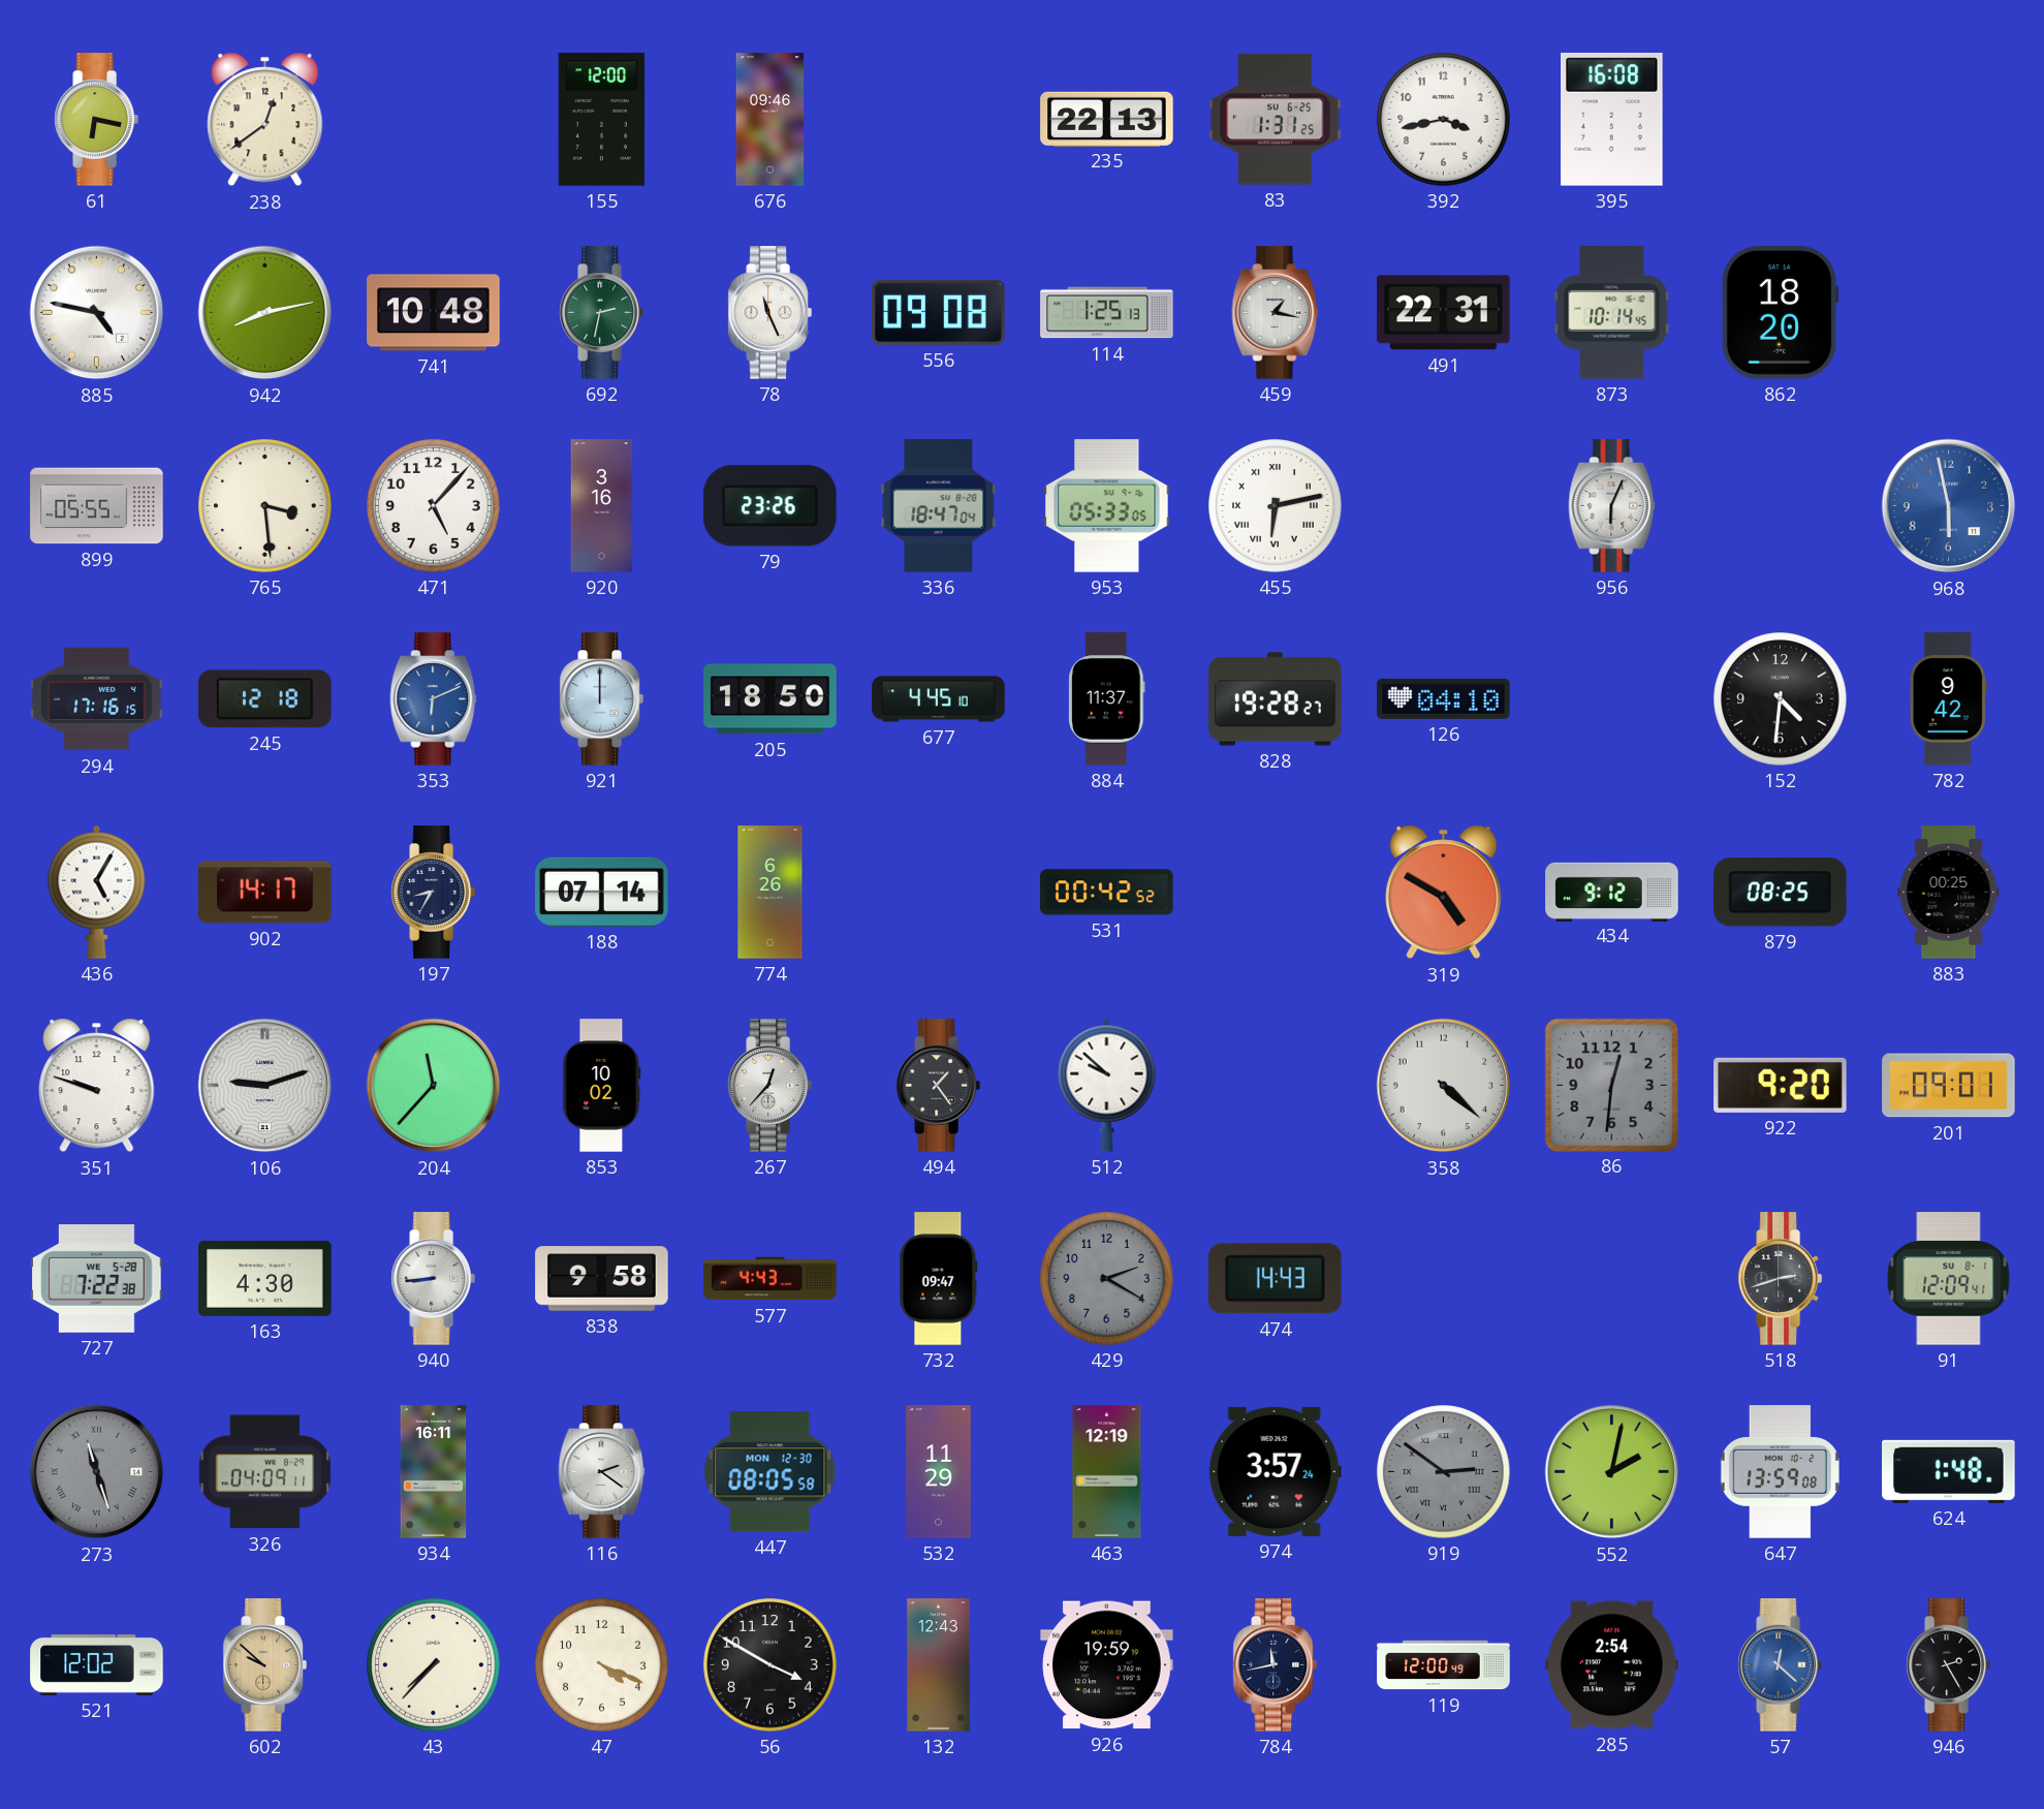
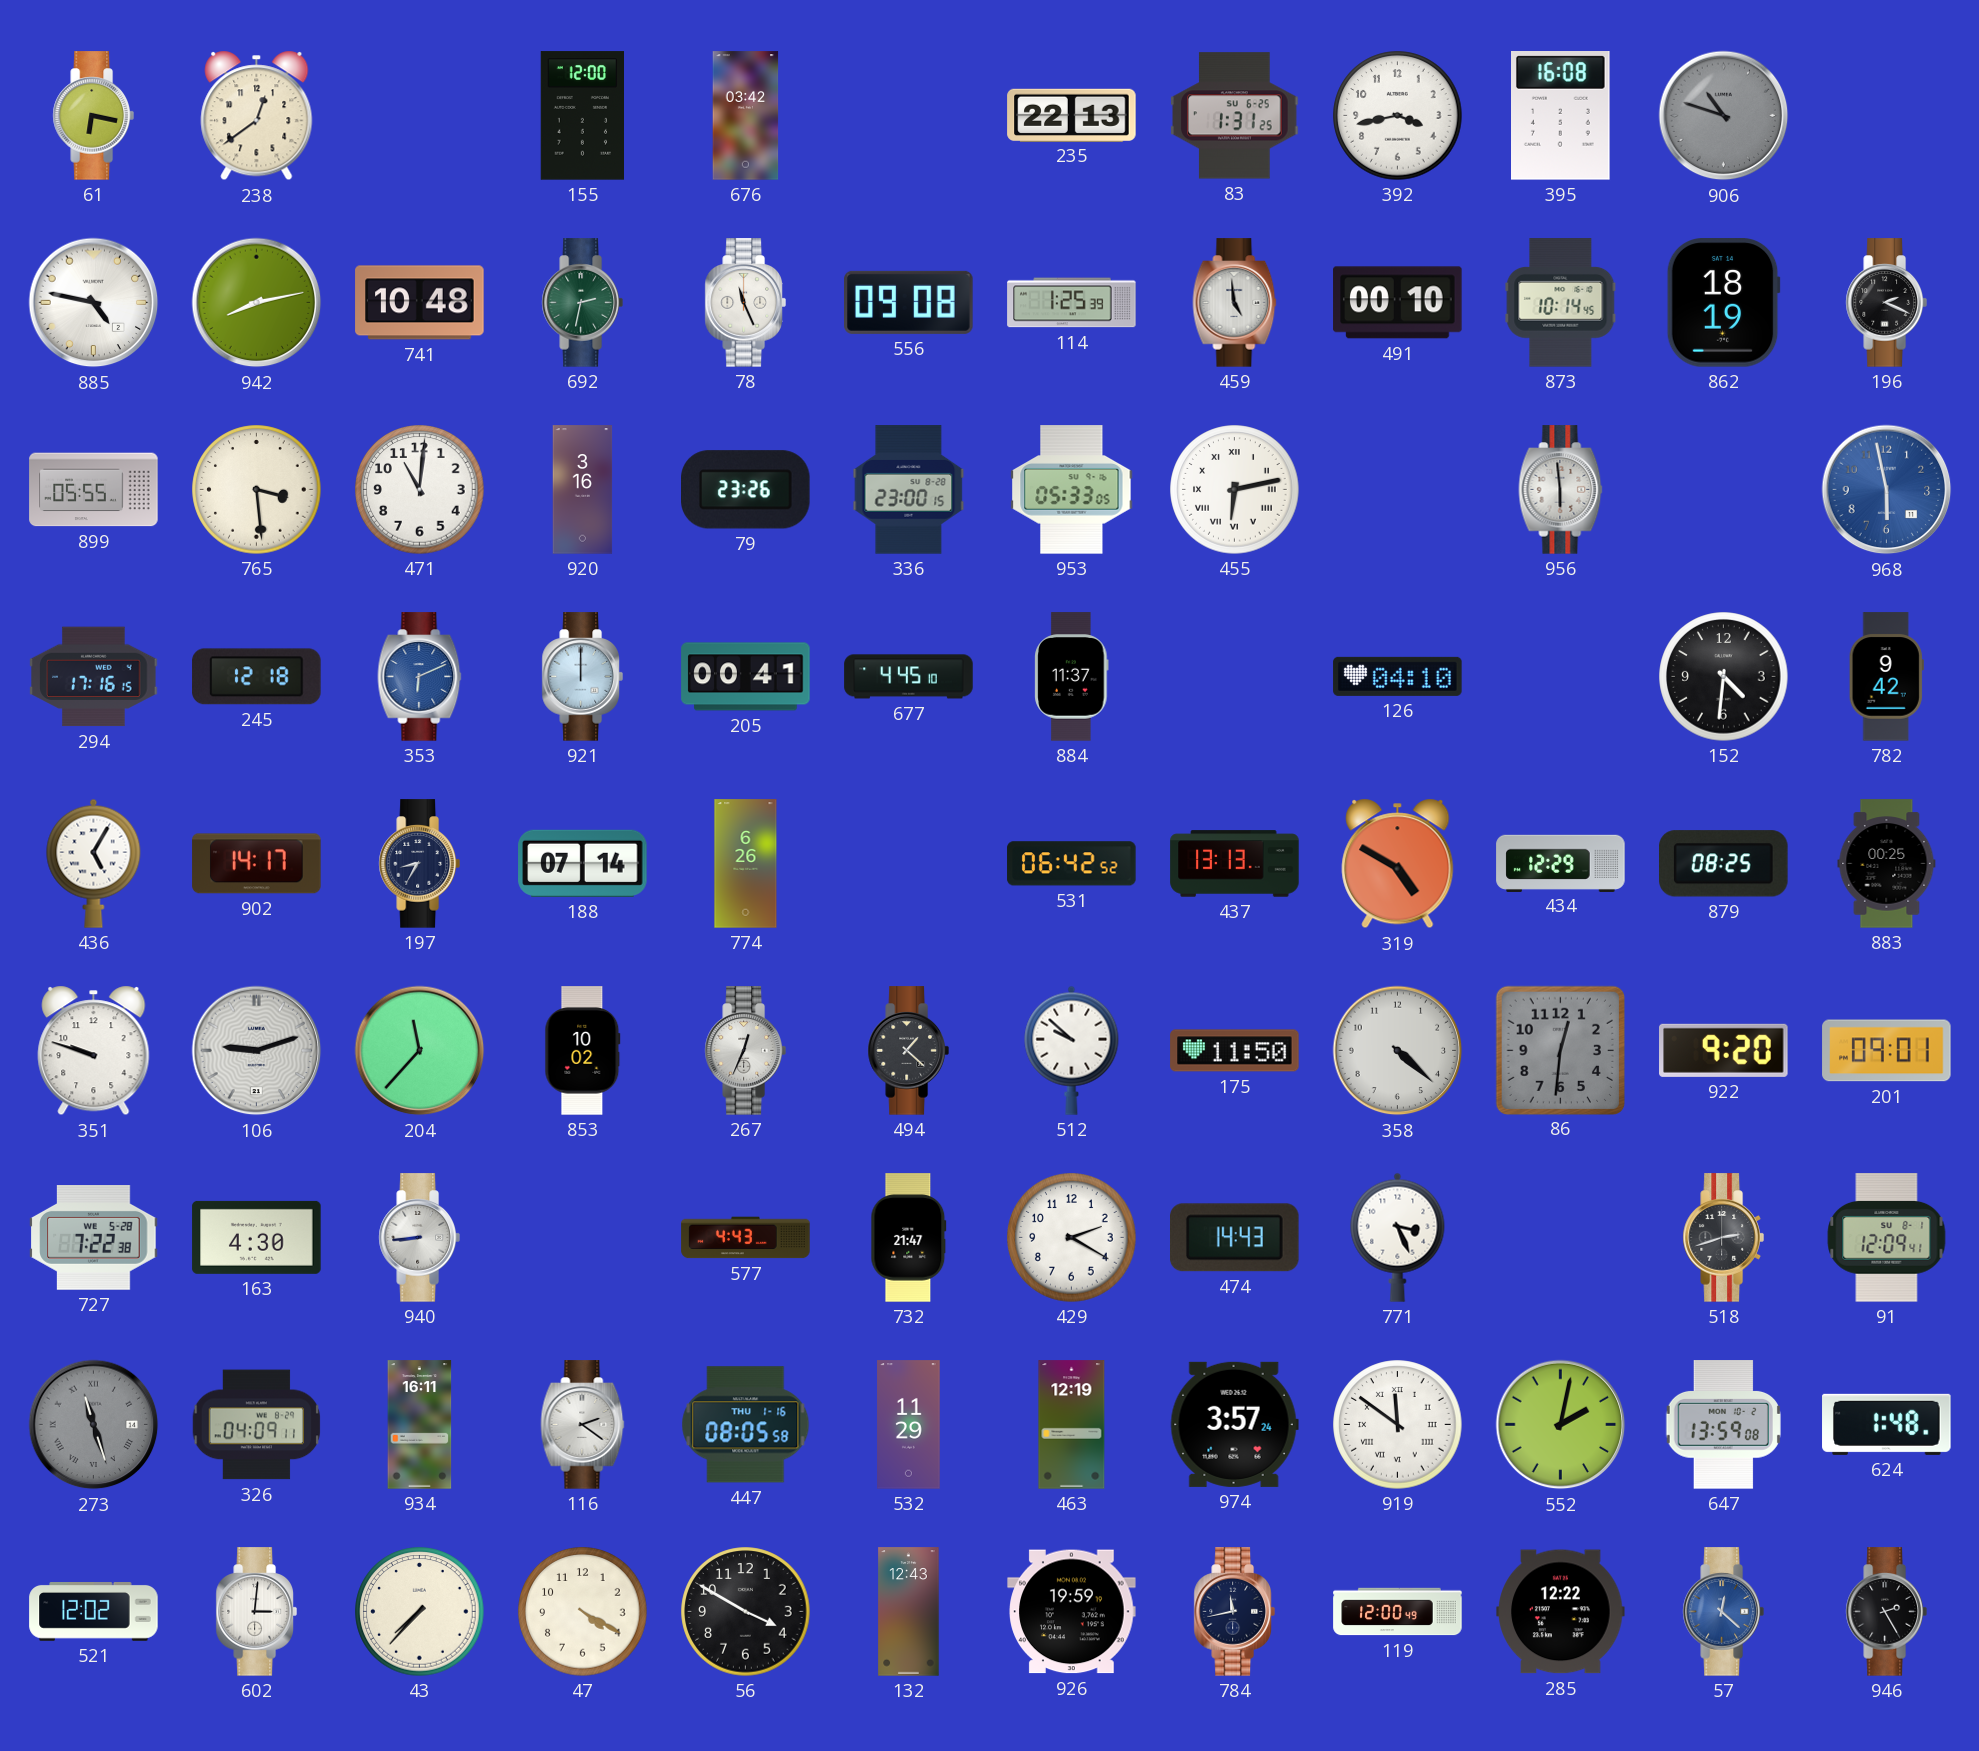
676: 09:46 -> 03:42
906: none -> 10:48
114: 1:25:13 -> 1:25:39
459: 1:17 -> 4:59
491: 22:31 -> 00:10
862: 18:20 -> 18:19
196: none -> 2:19
471: 5:07 -> 11:01
336: 18:47 -> 23:00
956: 6:04 -> 5:59
205: 18:50 -> 00:41
828: 19:28 -> none
531: 00:42 -> 06:42
437: none -> 13:13
434: 9:12 -> 12:29
267: 12:37 -> 12:34
494: 1:24 -> 1:22
175: none -> 11:50
838: 9:58 -> none
732: 09:47 -> 21:47
429 dial: grey -> white
771: none -> 3:26
447 date: MON 12-30 -> THU 1-16
919: 2:51 -> 11:51
919 dial: grey -> white
602: 9:52 -> 3:01
602 dial: champagne -> white
47: 4:19 -> 4:20
285: 2:54 -> 12:22
